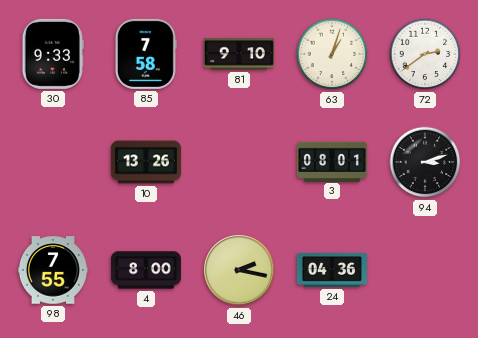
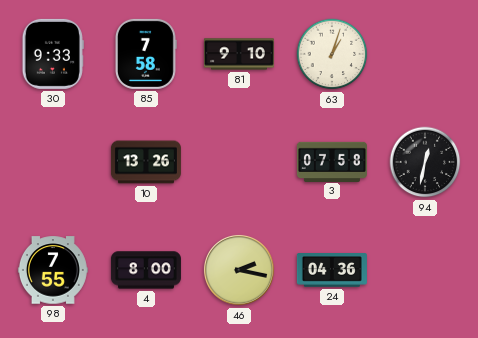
72: 2:39 -> none
3: 08:01 -> 07:58
94: 3:12 -> 12:32
